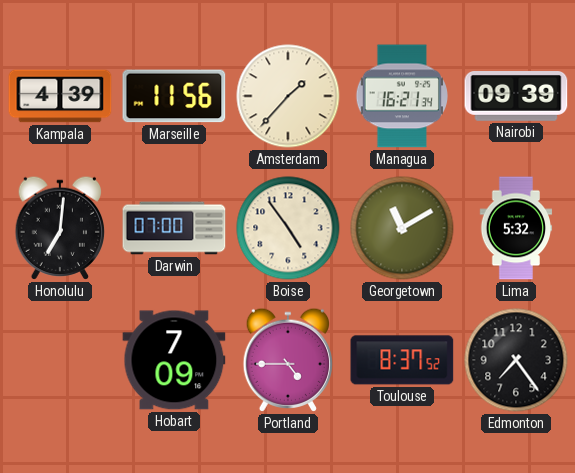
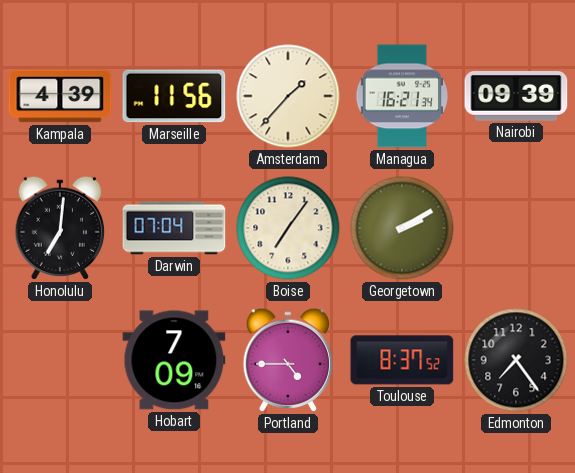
Darwin: 07:00 -> 07:04
Boise: 4:54 -> 7:06
Georgetown: 11:10 -> 2:10
Lima: 5:32 -> none
